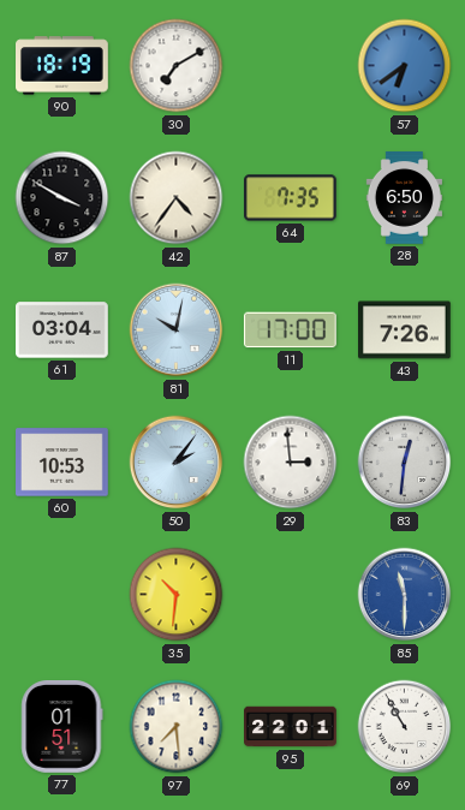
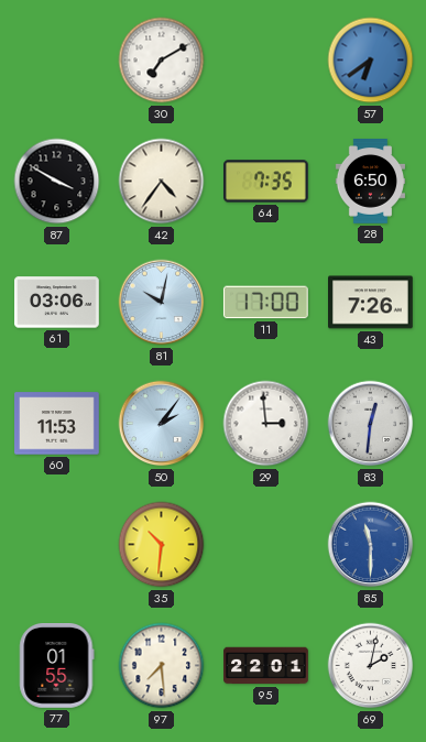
90: 18:19 -> none
61: 03:04 -> 03:06
60: 10:53 -> 11:53
77: 01:51 -> 01:55
69: 10:55 -> 2:02
